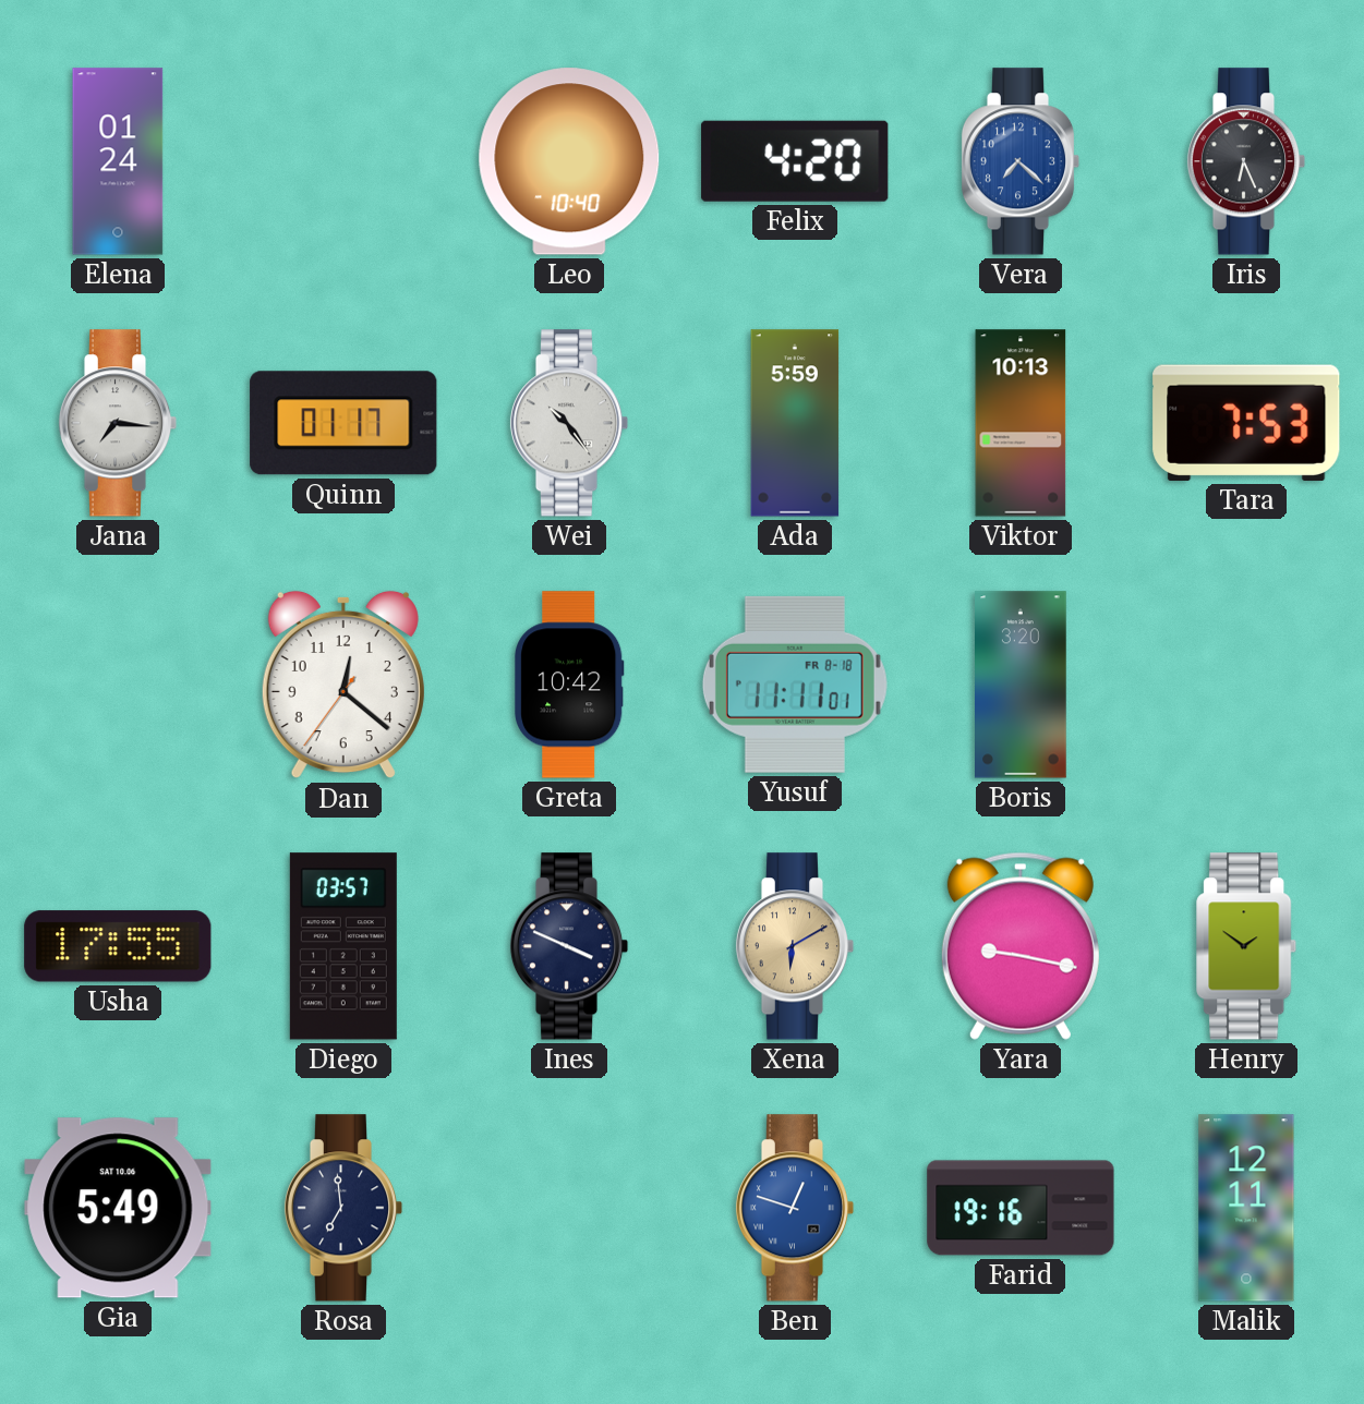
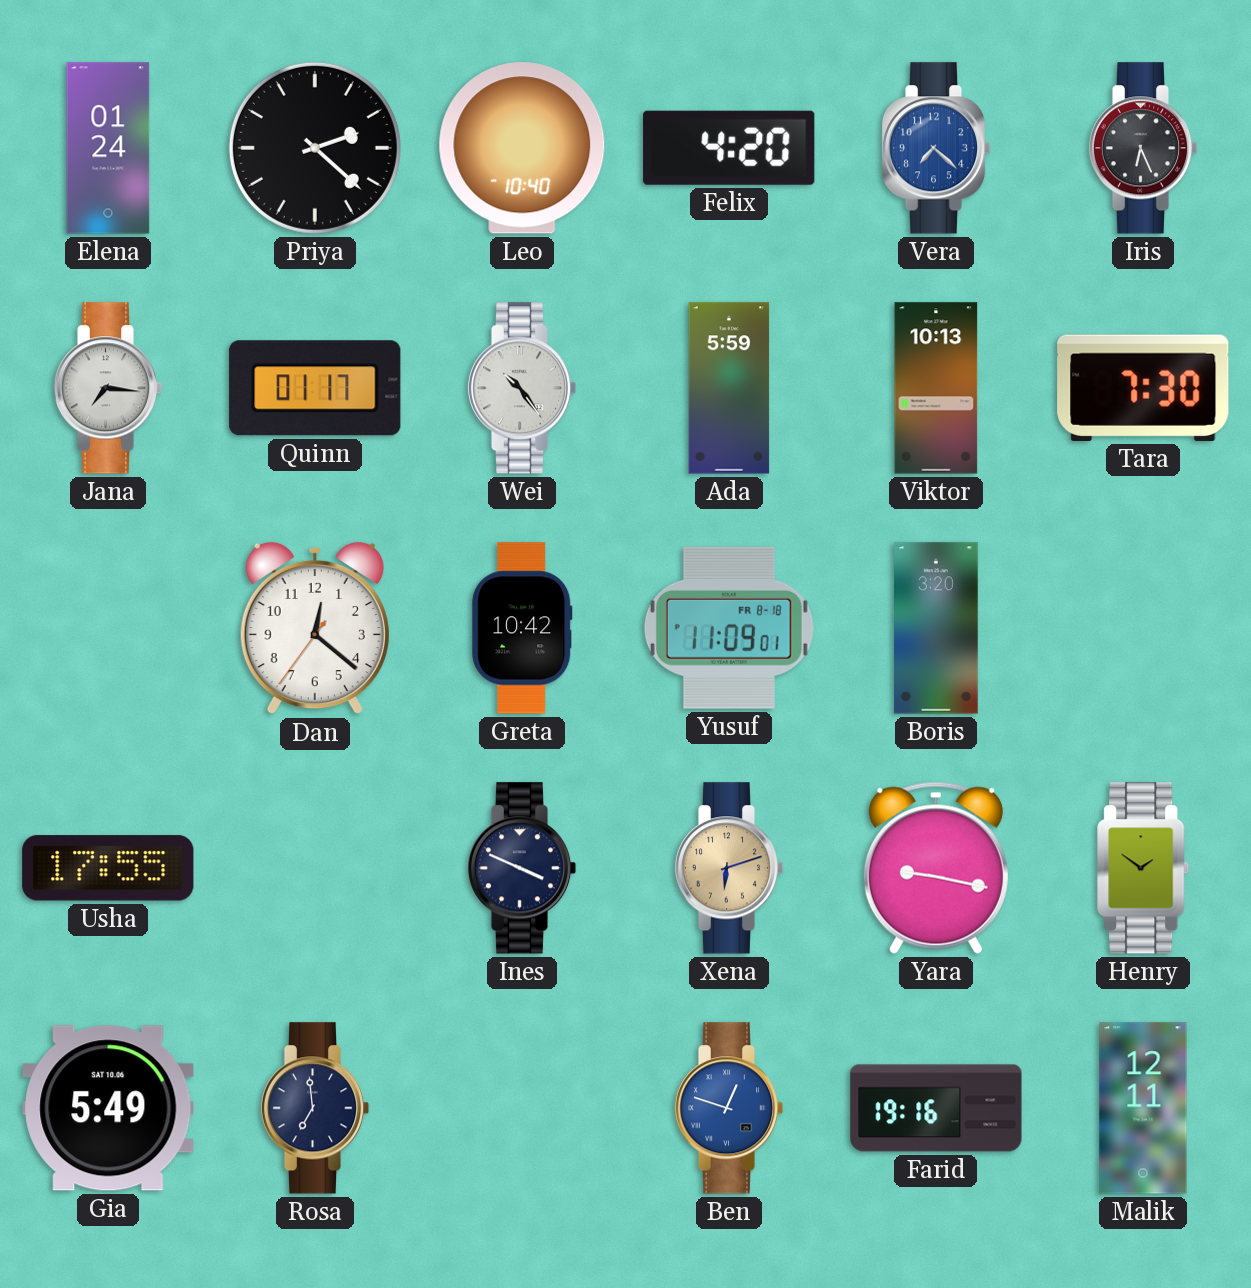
Priya: none -> 2:22
Tara: 7:53 -> 7:30
Yusuf: 11:11 -> 11:09
Diego: 03:57 -> none
Xena: 6:10 -> 6:12
